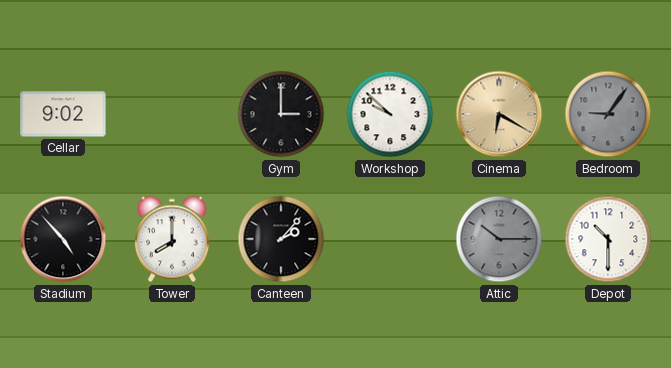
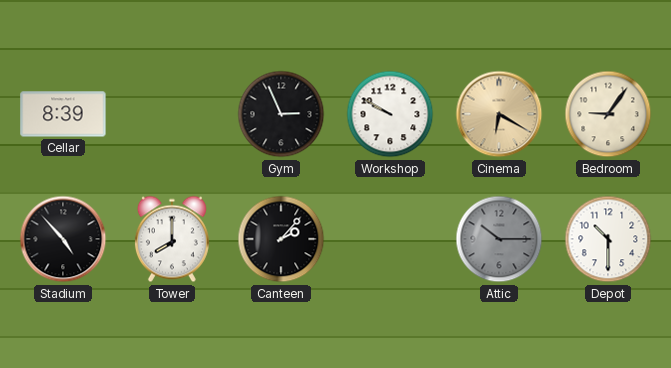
Cellar: 9:02 -> 8:39
Gym: 3:00 -> 2:56
Workshop: 9:52 -> 9:50
Bedroom dial: grey -> cream
